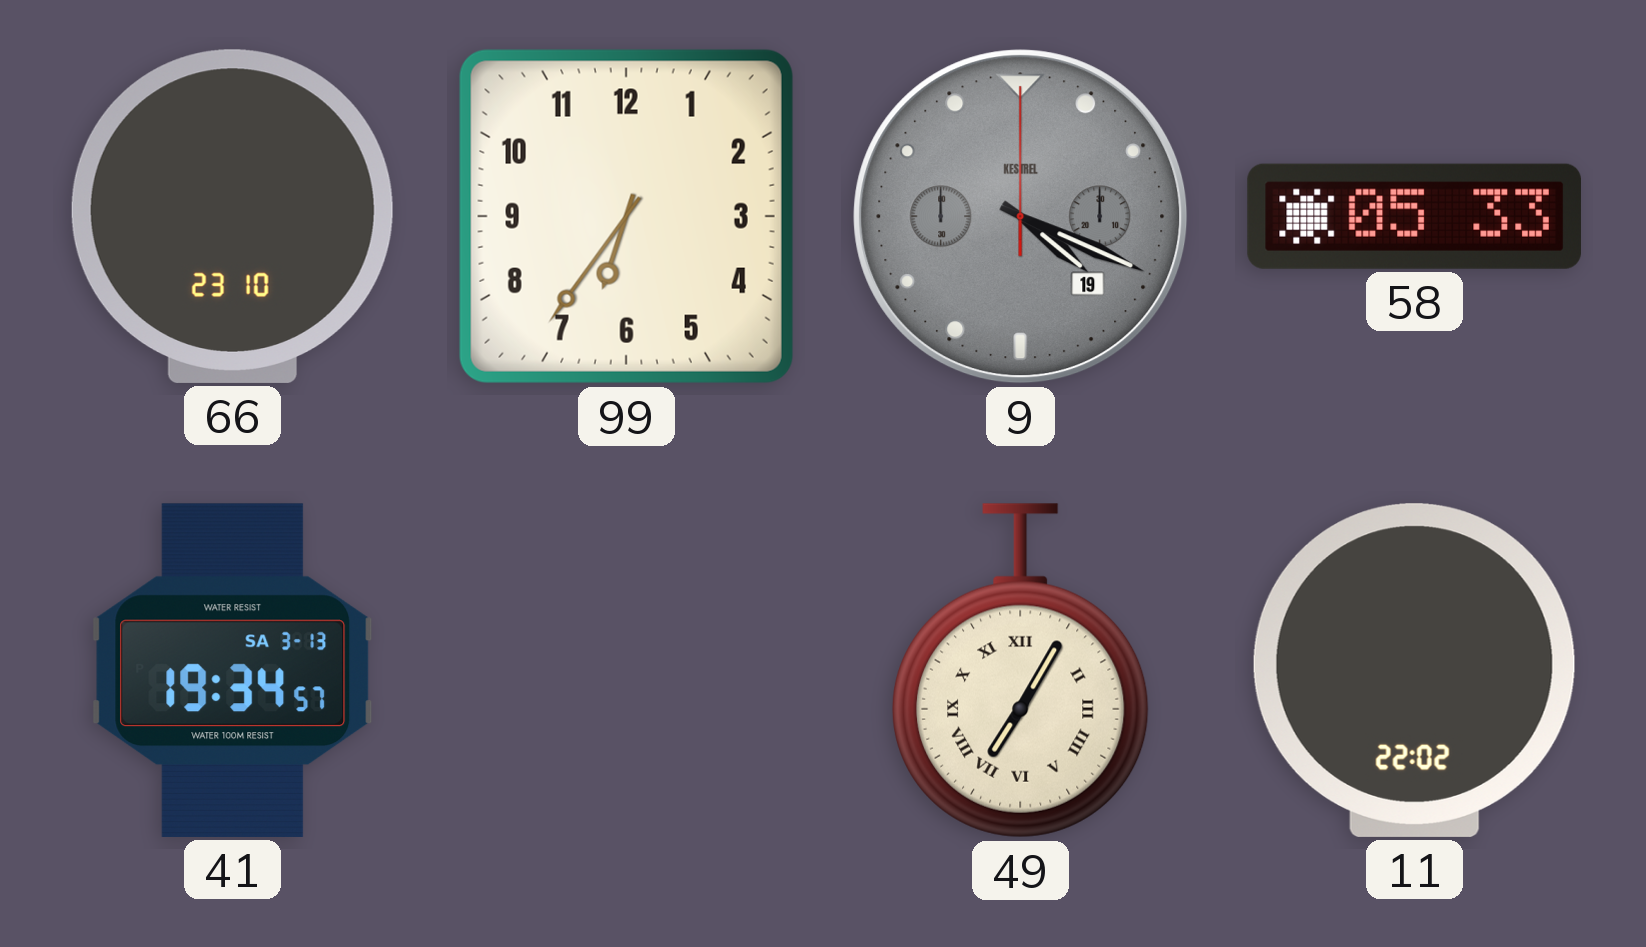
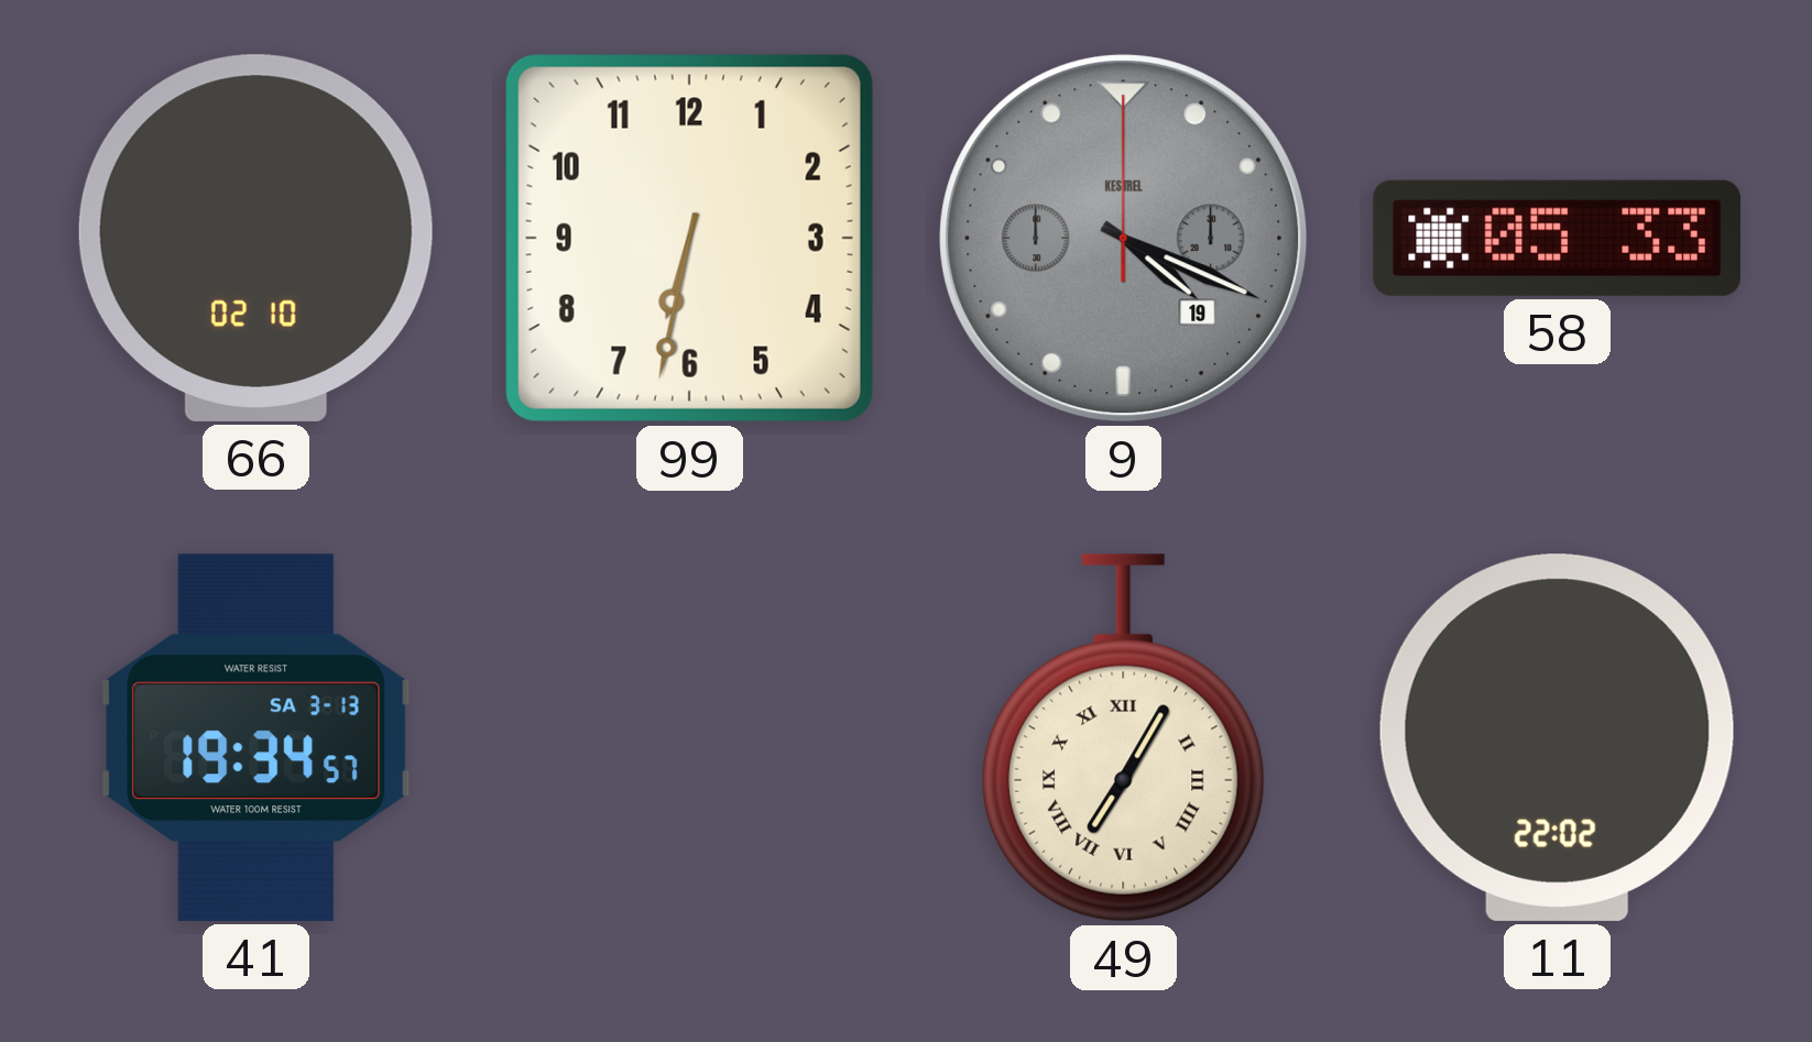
66: 23:10 -> 02:10
99: 6:36 -> 6:32
